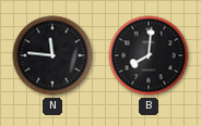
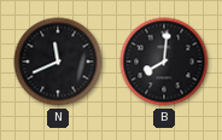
N: 11:46 -> 11:41
